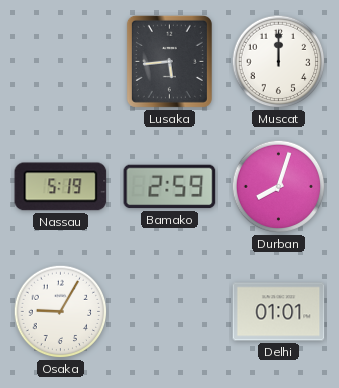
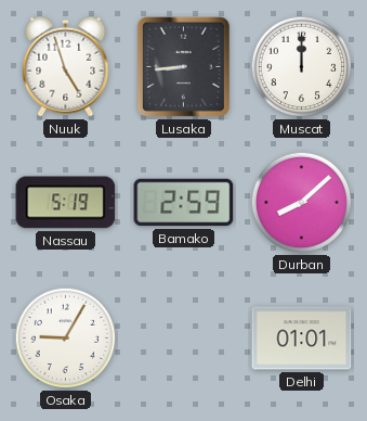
Nuuk: none -> 4:57
Lusaka: 5:44 -> 8:44
Durban: 8:03 -> 8:08
